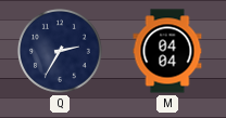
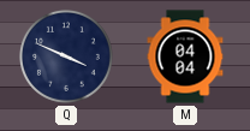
Q: 2:35 -> 3:49
